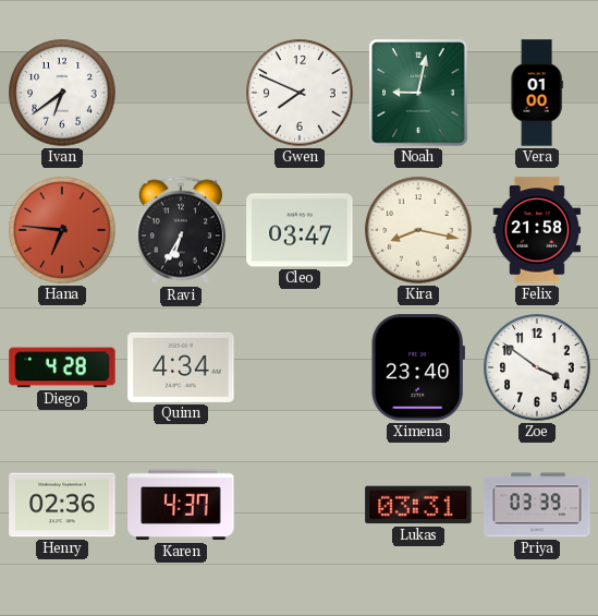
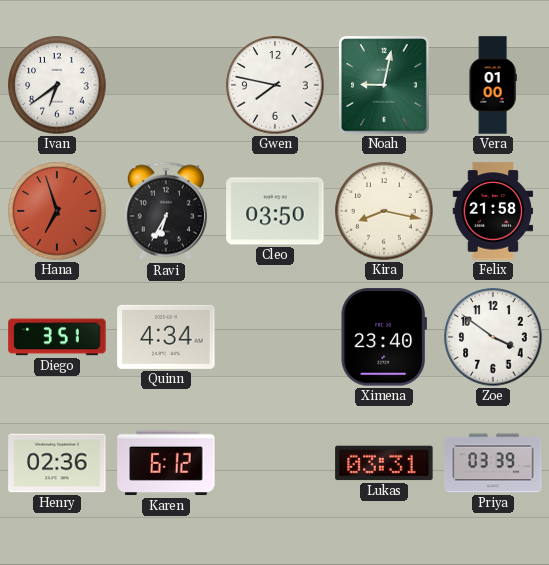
Gwen: 7:49 -> 7:47
Hana: 6:46 -> 6:57
Cleo: 03:47 -> 03:50
Diego: 4:28 -> 3:51
Karen: 4:37 -> 6:12
